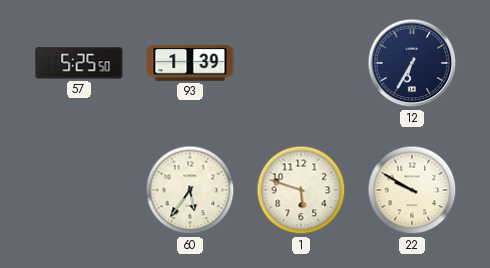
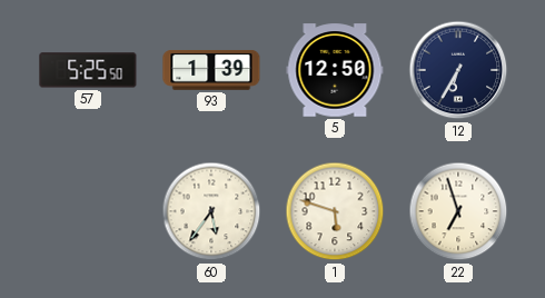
5: none -> 12:50
22: 9:50 -> 6:57
